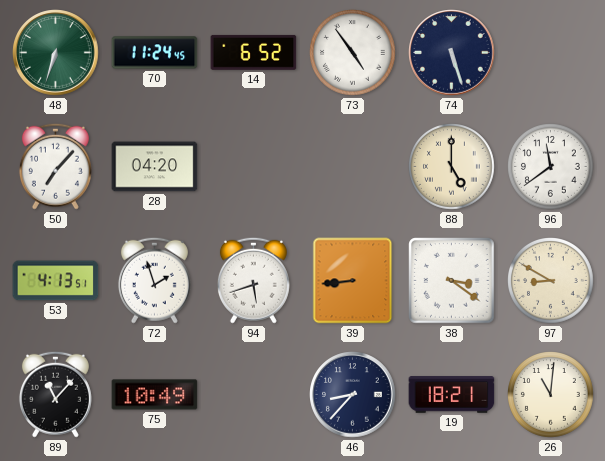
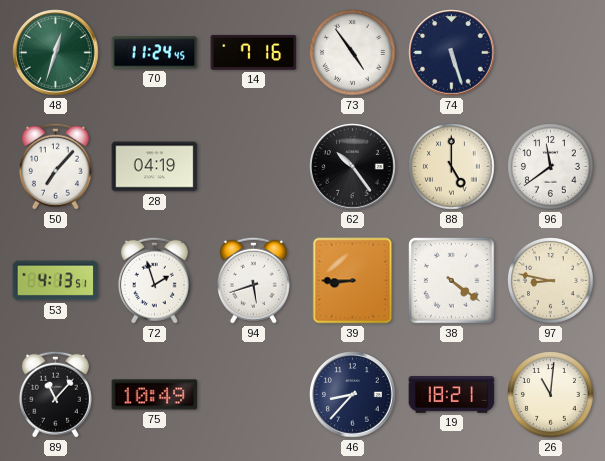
48: 6:33 -> 12:33
14: 6:52 -> 7:16
28: 04:20 -> 04:19
62: none -> 10:24
39: 8:44 -> 8:45
38: 3:21 -> 4:21
97: 8:50 -> 8:47
